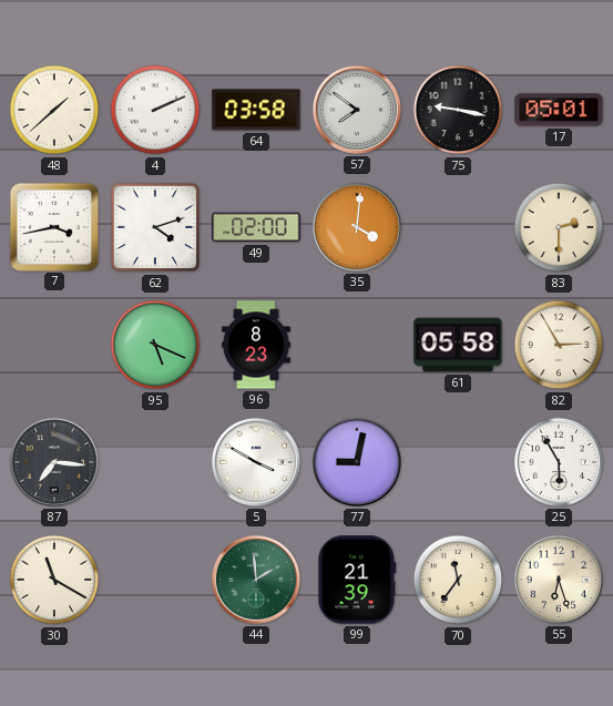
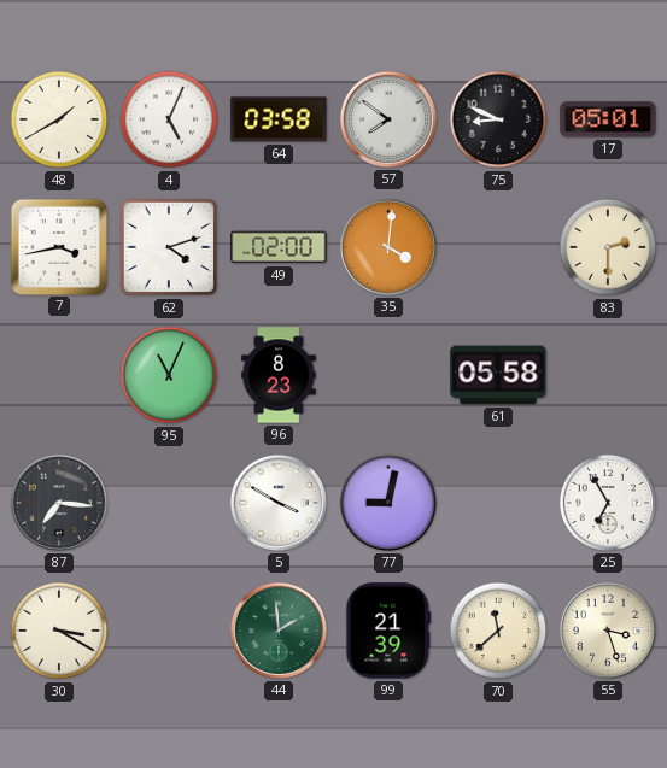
48: 1:38 -> 1:40
4: 2:11 -> 5:04
75: 9:17 -> 8:49
95: 5:19 -> 11:04
82: 2:55 -> none
25: 5:55 -> 6:55
30: 11:20 -> 3:20
70: 11:36 -> 11:38
55: 6:27 -> 3:27
